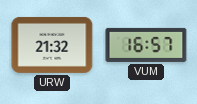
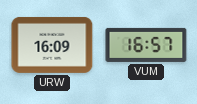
URW: 21:32 -> 16:09
